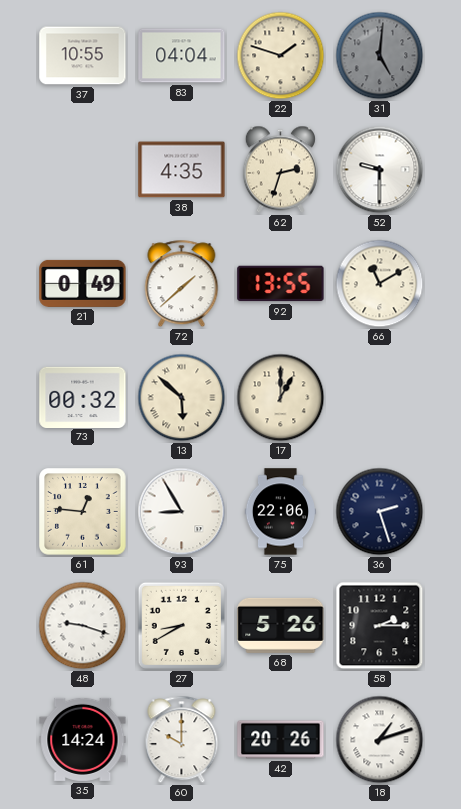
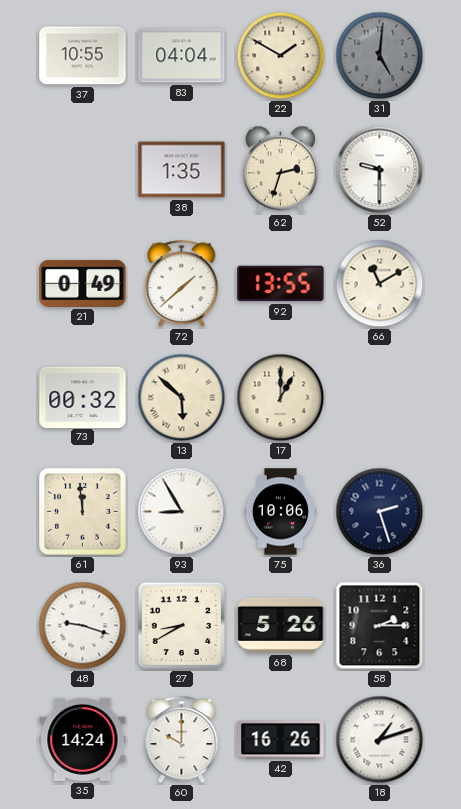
22: 1:48 -> 1:50
38: 4:35 -> 1:35
61: 12:46 -> 11:59
75: 22:06 -> 10:06
42: 20:26 -> 16:26
